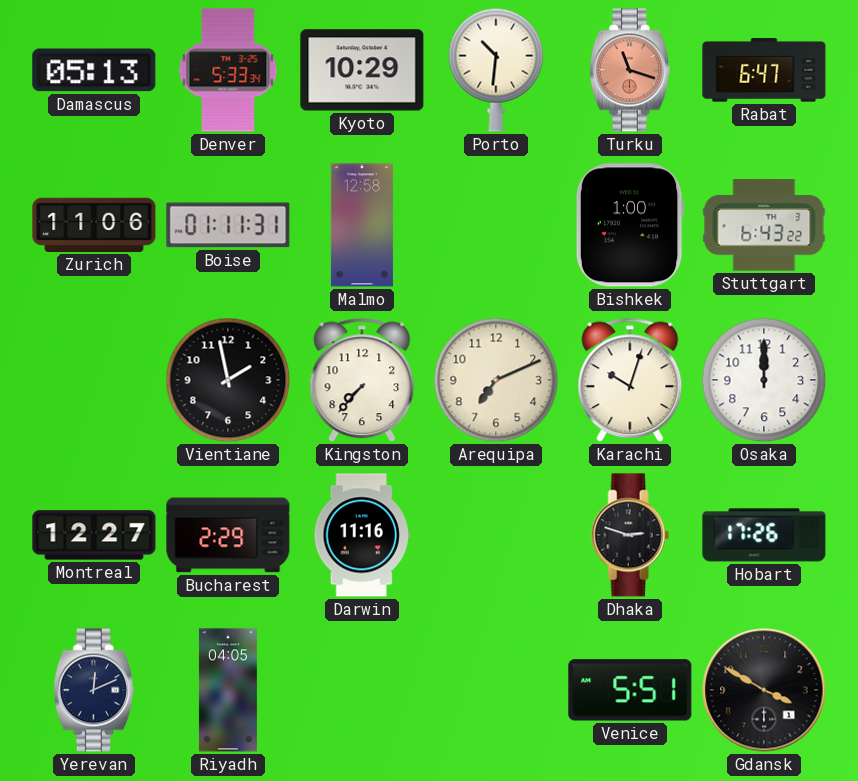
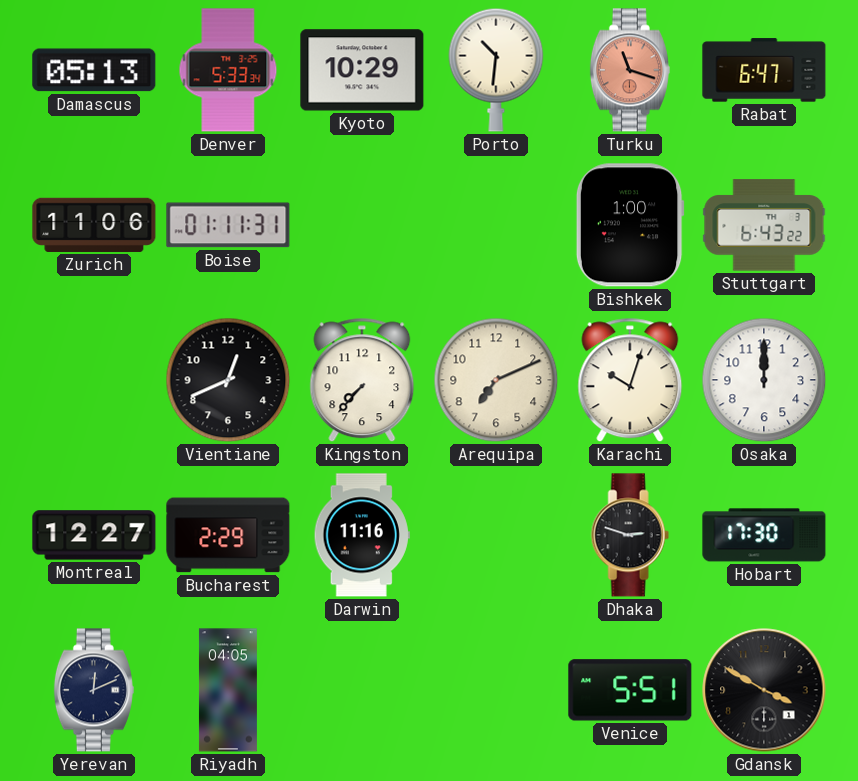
Malmo: 12:58 -> none
Vientiane: 1:58 -> 12:41
Hobart: 17:26 -> 17:30
